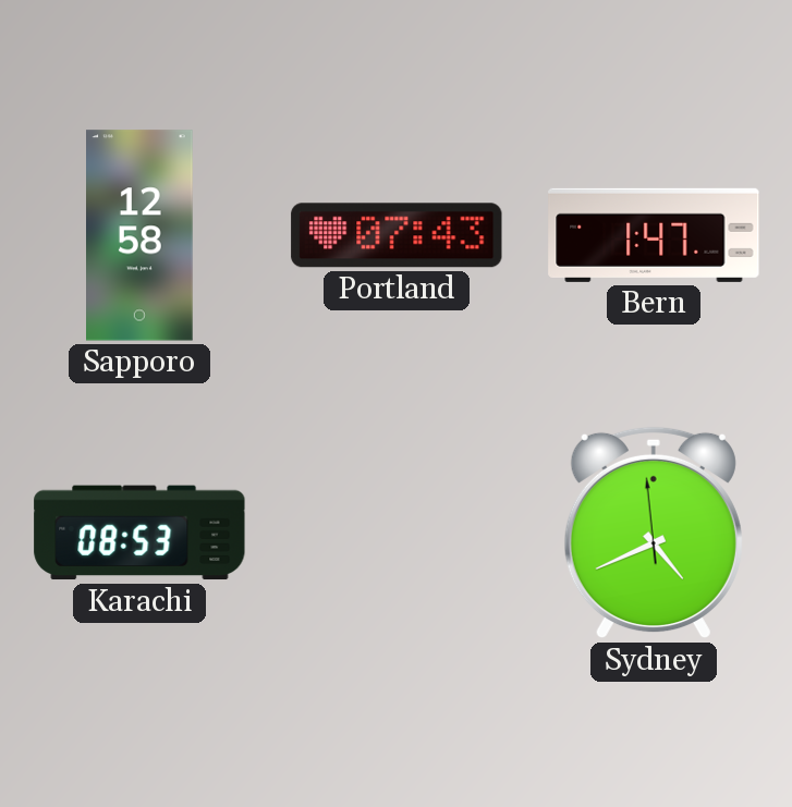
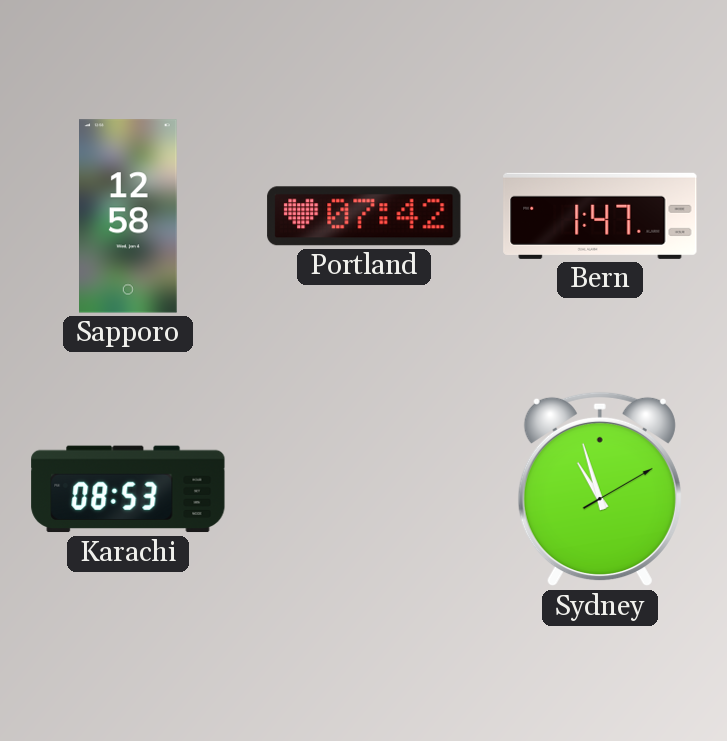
Portland: 07:43 -> 07:42
Sydney: 4:40 -> 10:57
